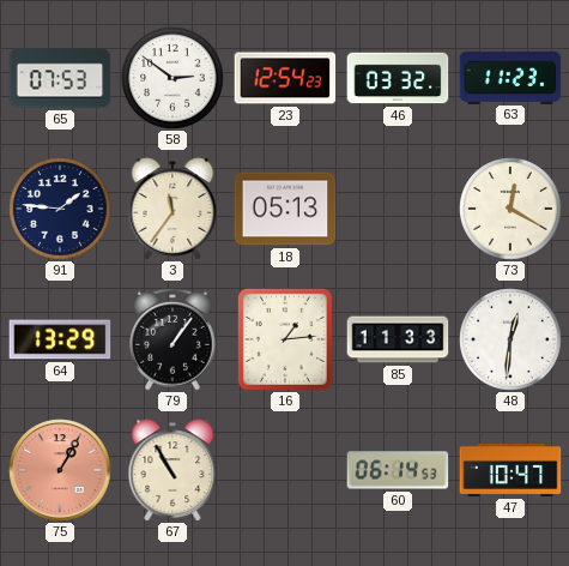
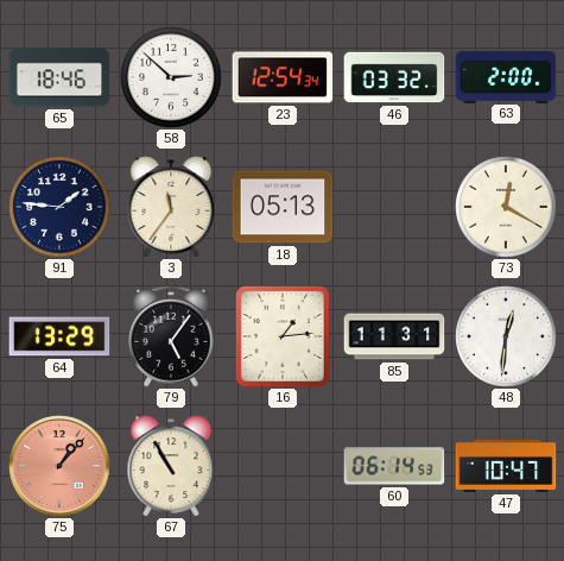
65: 07:53 -> 18:46
58: 2:51 -> 2:52
23: 12:54:23 -> 12:54:34
63: 11:23 -> 2:00
79: 1:06 -> 5:06
85: 11:33 -> 11:31
75: 1:05 -> 1:07
